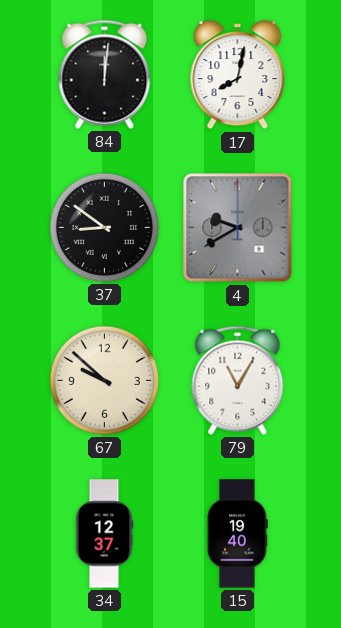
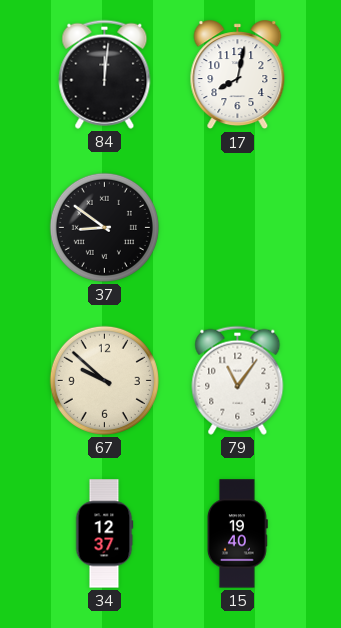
4: 9:40 -> none
79: 11:05 -> 11:06
